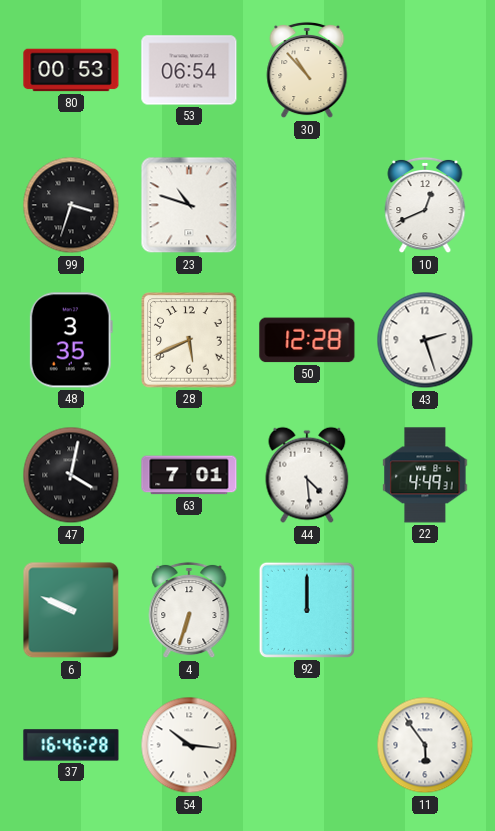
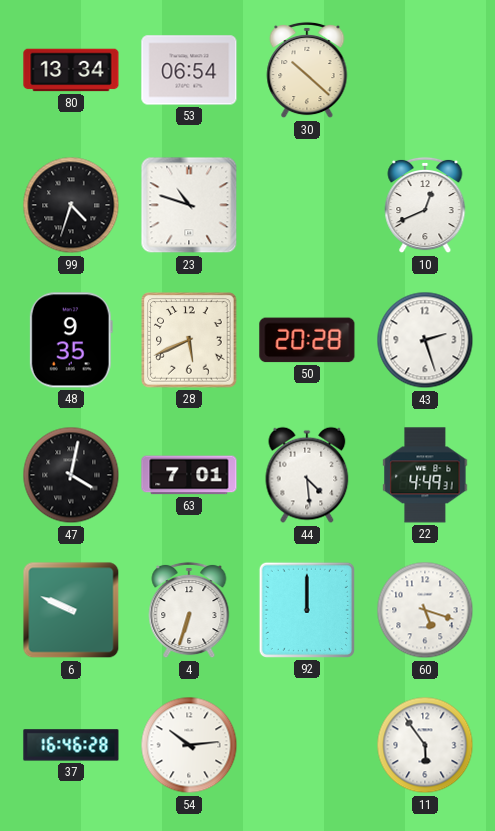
80: 00:53 -> 13:34
30: 10:53 -> 10:22
99: 3:33 -> 4:33
48: 3:35 -> 9:35
50: 12:28 -> 20:28
60: none -> 5:18
54: 10:16 -> 10:14
